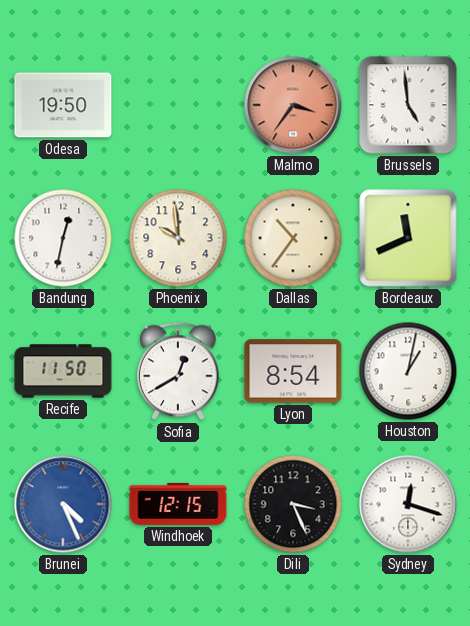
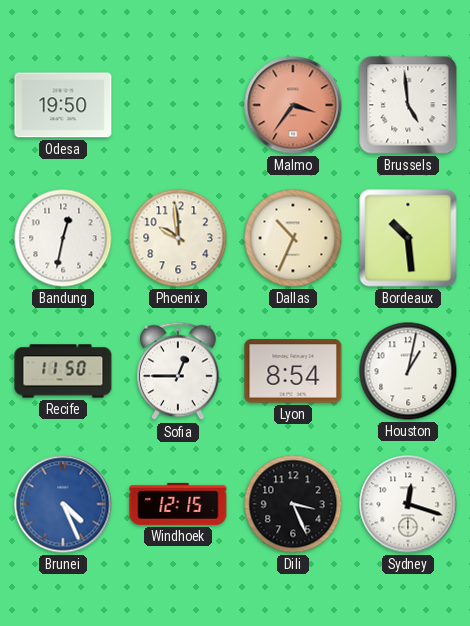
Dallas: 10:36 -> 10:34
Bordeaux: 11:41 -> 10:29
Sofia: 12:40 -> 12:45
